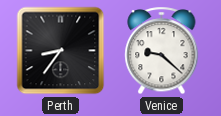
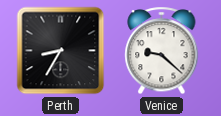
Perth: 8:36 -> 8:35
